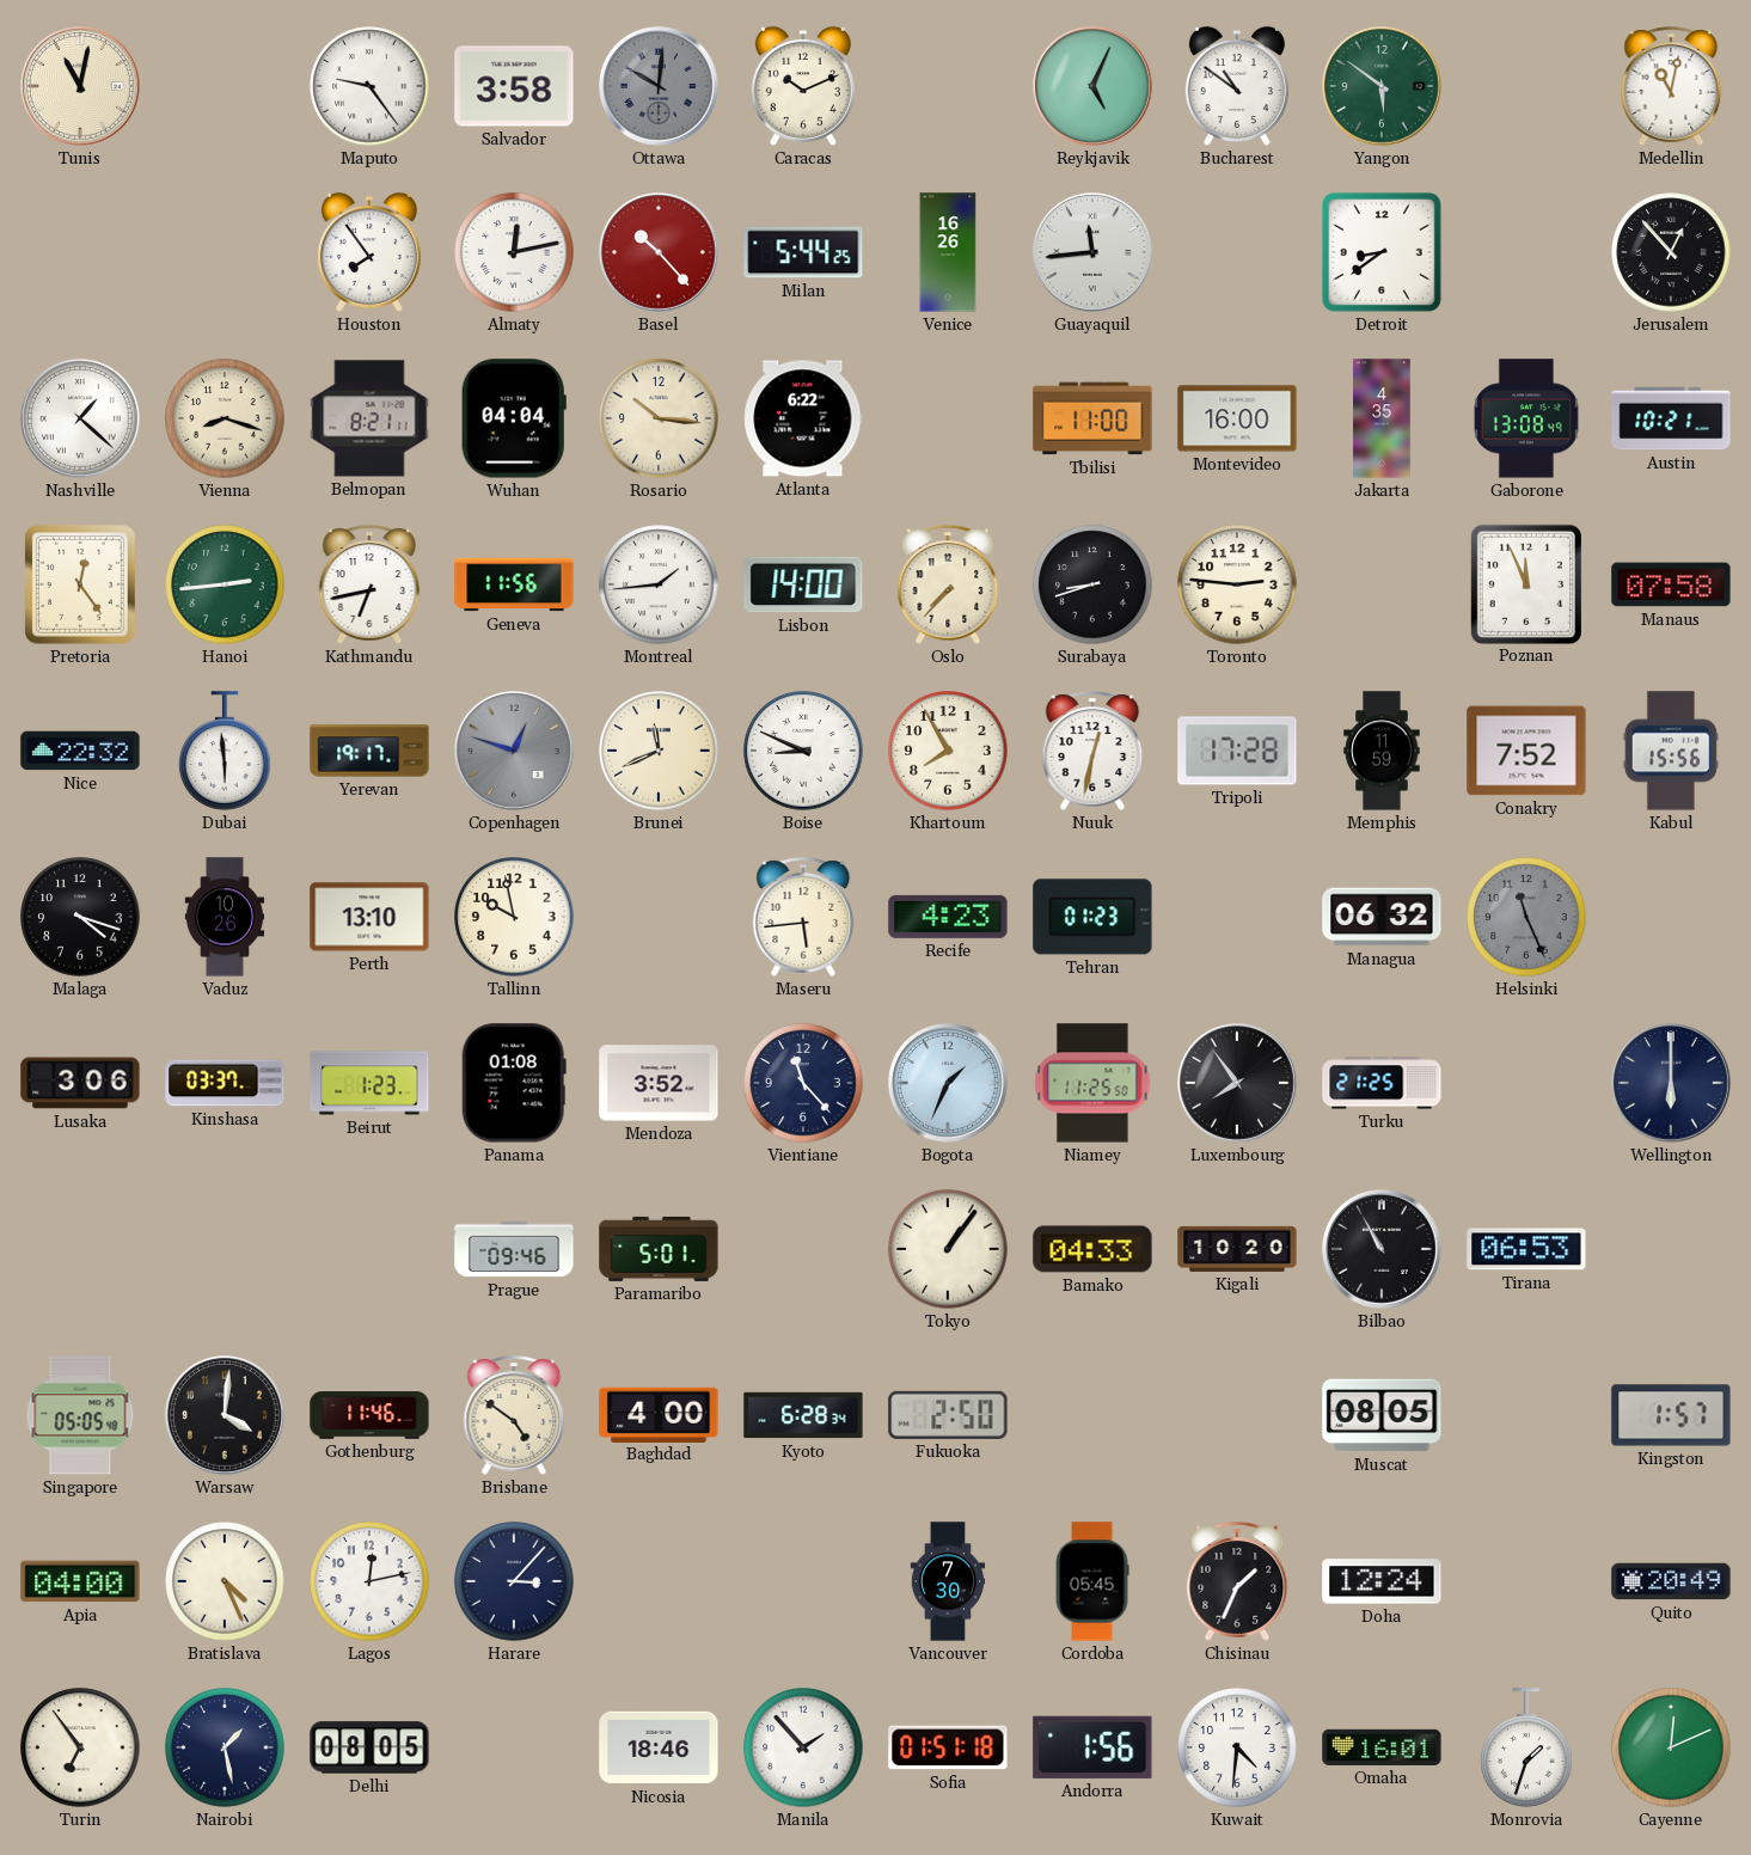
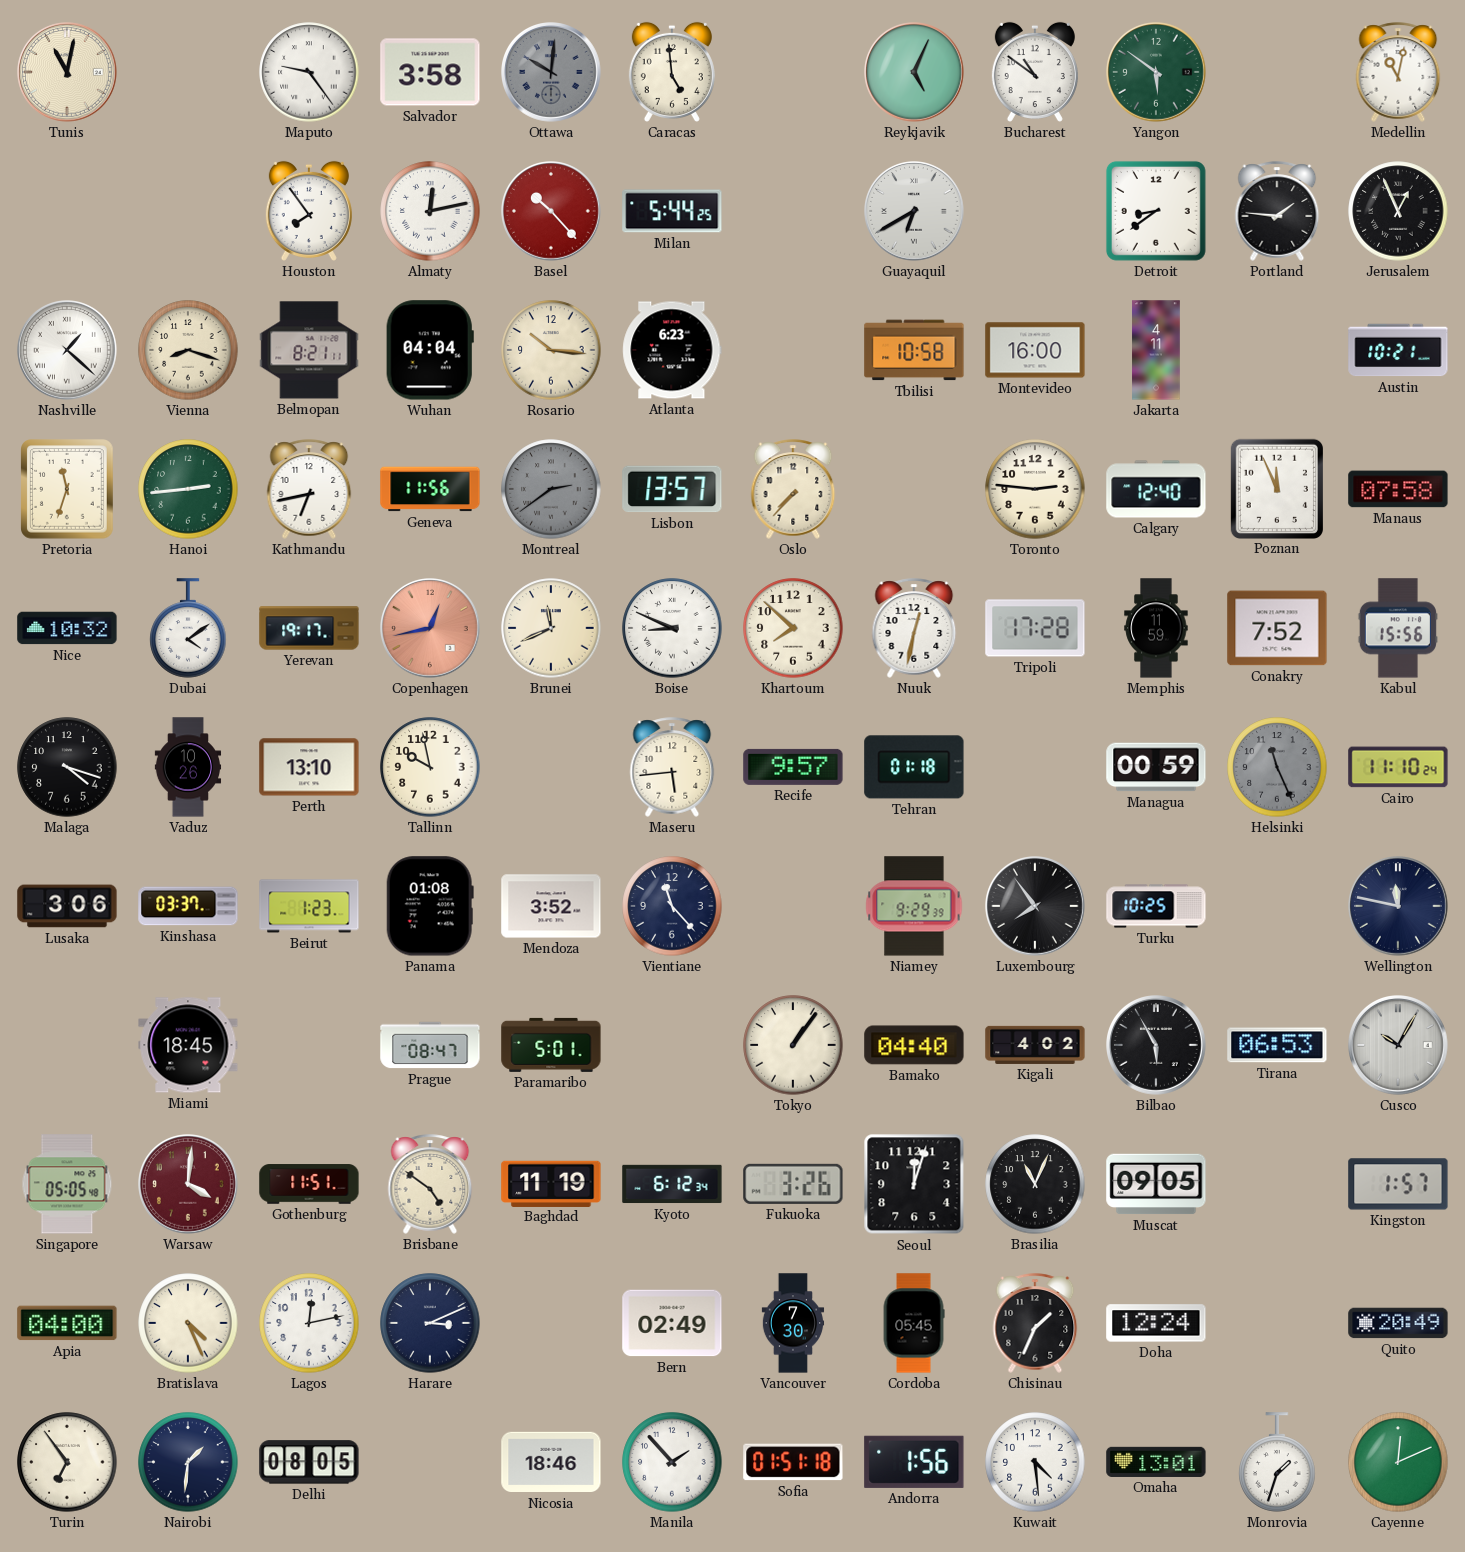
Caracas: 10:11 -> 4:59
Venice: 16:26 -> none
Guayaquil: 11:44 -> 6:40
Portland: none -> 1:46
Jerusalem: 12:53 -> 12:56
Atlanta: 6:22 -> 6:23
Tbilisi: 11:00 -> 10:58
Jakarta: 4:35 -> 4:11
Gaborone: 13:08 -> none
Pretoria: 12:24 -> 11:33
Montreal: 1:44 -> 2:39
Montreal dial: white -> grey
Lisbon: 14:00 -> 13:57
Surabaya: 8:42 -> none
Calgary: none -> 12:40
Nice: 22:32 -> 10:32
Dubai: 5:59 -> 4:09
Copenhagen: 12:48 -> 12:43
Copenhagen dial: grey -> salmon
Khartoum: 7:55 -> 7:52
Recife: 4:23 -> 9:57
Tehran: 01:23 -> 01:18
Managua: 06:32 -> 00:59
Cairo: none -> 11:10
Bogota: 1:34 -> none
Niamey: 11:25 -> 9:29
Turku: 21:25 -> 10:25
Wellington: 6:00 -> 11:47
Miami: none -> 18:45
Prague: 09:46 -> 08:47
Bamako: 04:33 -> 04:40
Kigali: 10:20 -> 4:02
Bilbao: 10:55 -> 5:55
Cusco: none -> 10:05
Warsaw dial: black -> burgundy
Gothenburg: 11:46 -> 11:51
Baghdad: 4:00 -> 11:19
Kyoto: 6:28 -> 6:12
Fukuoka: 2:50 -> 3:26
Seoul: none -> 12:03
Brasilia: none -> 11:04
Muscat: 08:05 -> 09:05
Harare: 3:07 -> 3:11
Bern: none -> 02:49
Nairobi: 1:28 -> 1:31
Kuwait: 4:31 -> 4:29
Omaha: 16:01 -> 13:01
